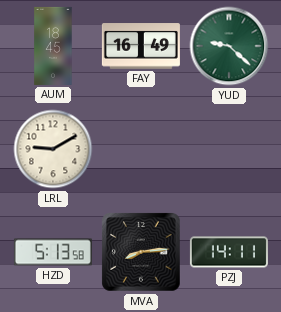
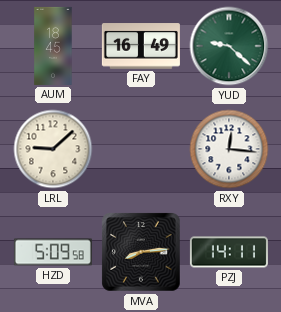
LRL: 9:10 -> 9:08
RXY: none -> 12:16
HZD: 5:13 -> 5:09
